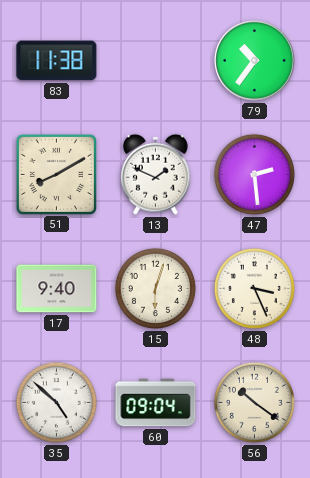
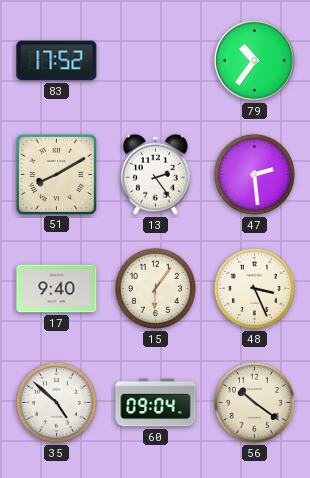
83: 11:38 -> 17:52
13: 1:49 -> 2:24
15: 6:03 -> 6:06
